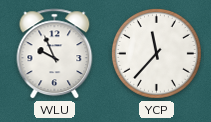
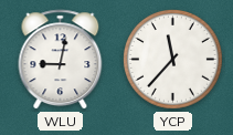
WLU: 9:56 -> 9:02
